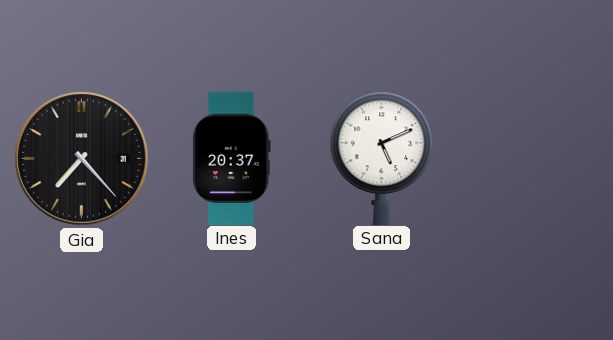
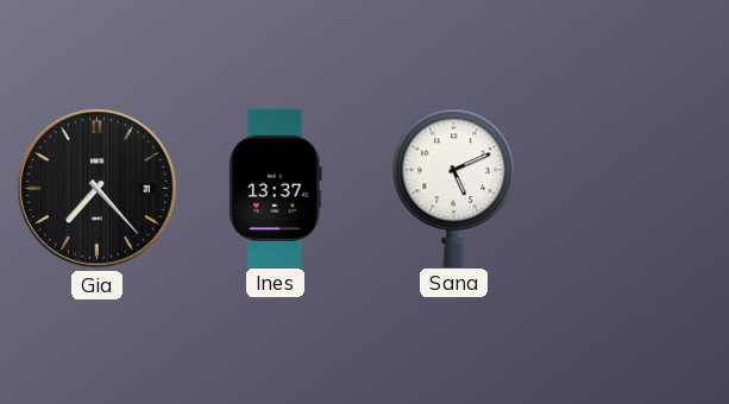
Ines: 20:37 -> 13:37
